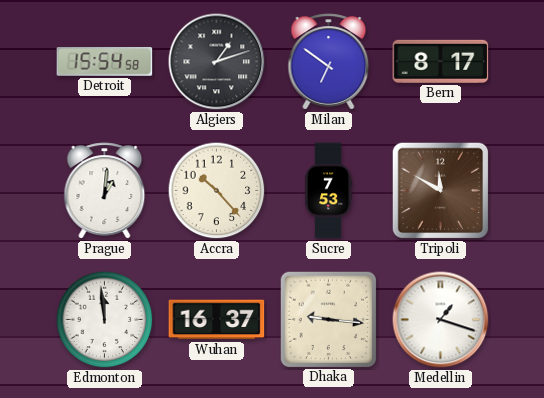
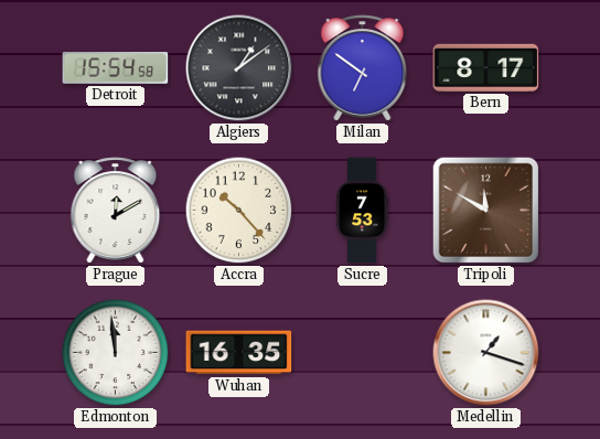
Algiers: 1:12 -> 1:09
Prague: 1:01 -> 12:10
Wuhan: 16:37 -> 16:35
Dhaka: 9:16 -> none
